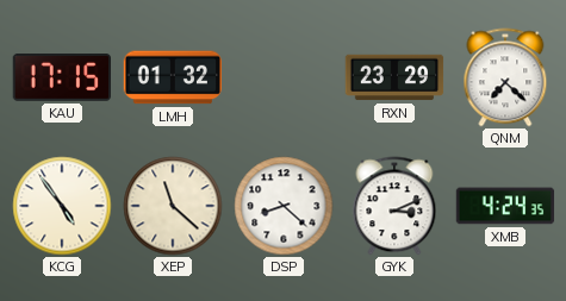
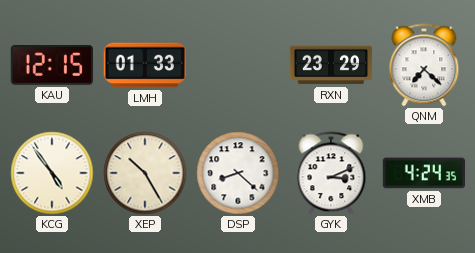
KAU: 17:15 -> 12:15
LMH: 01:32 -> 01:33
XEP: 11:22 -> 10:25
